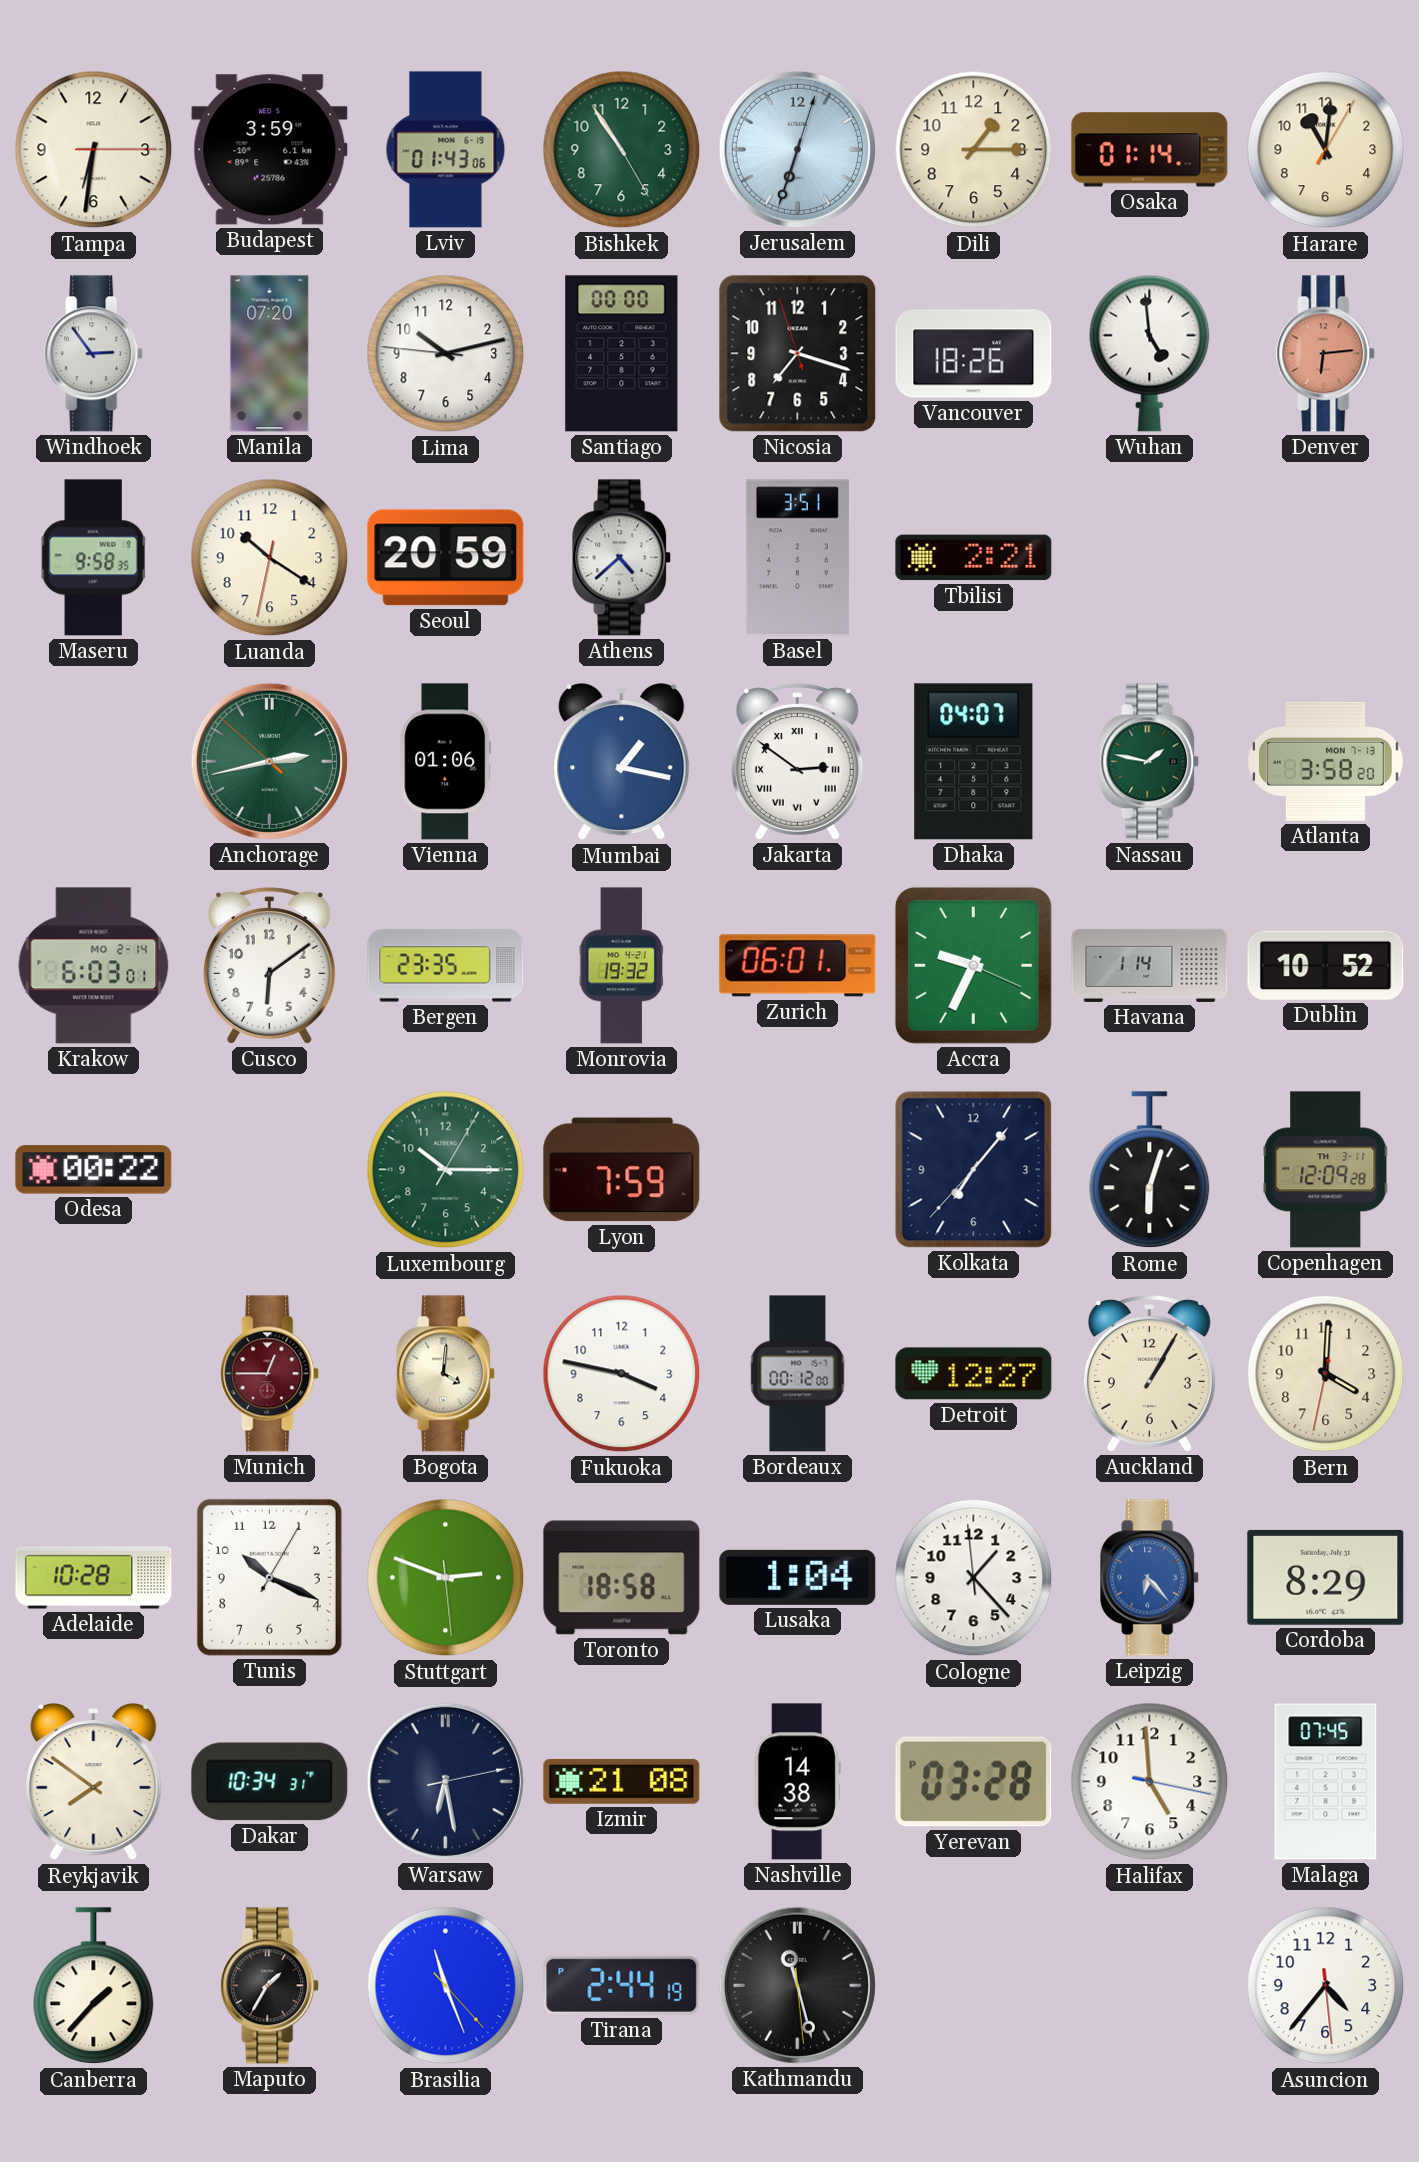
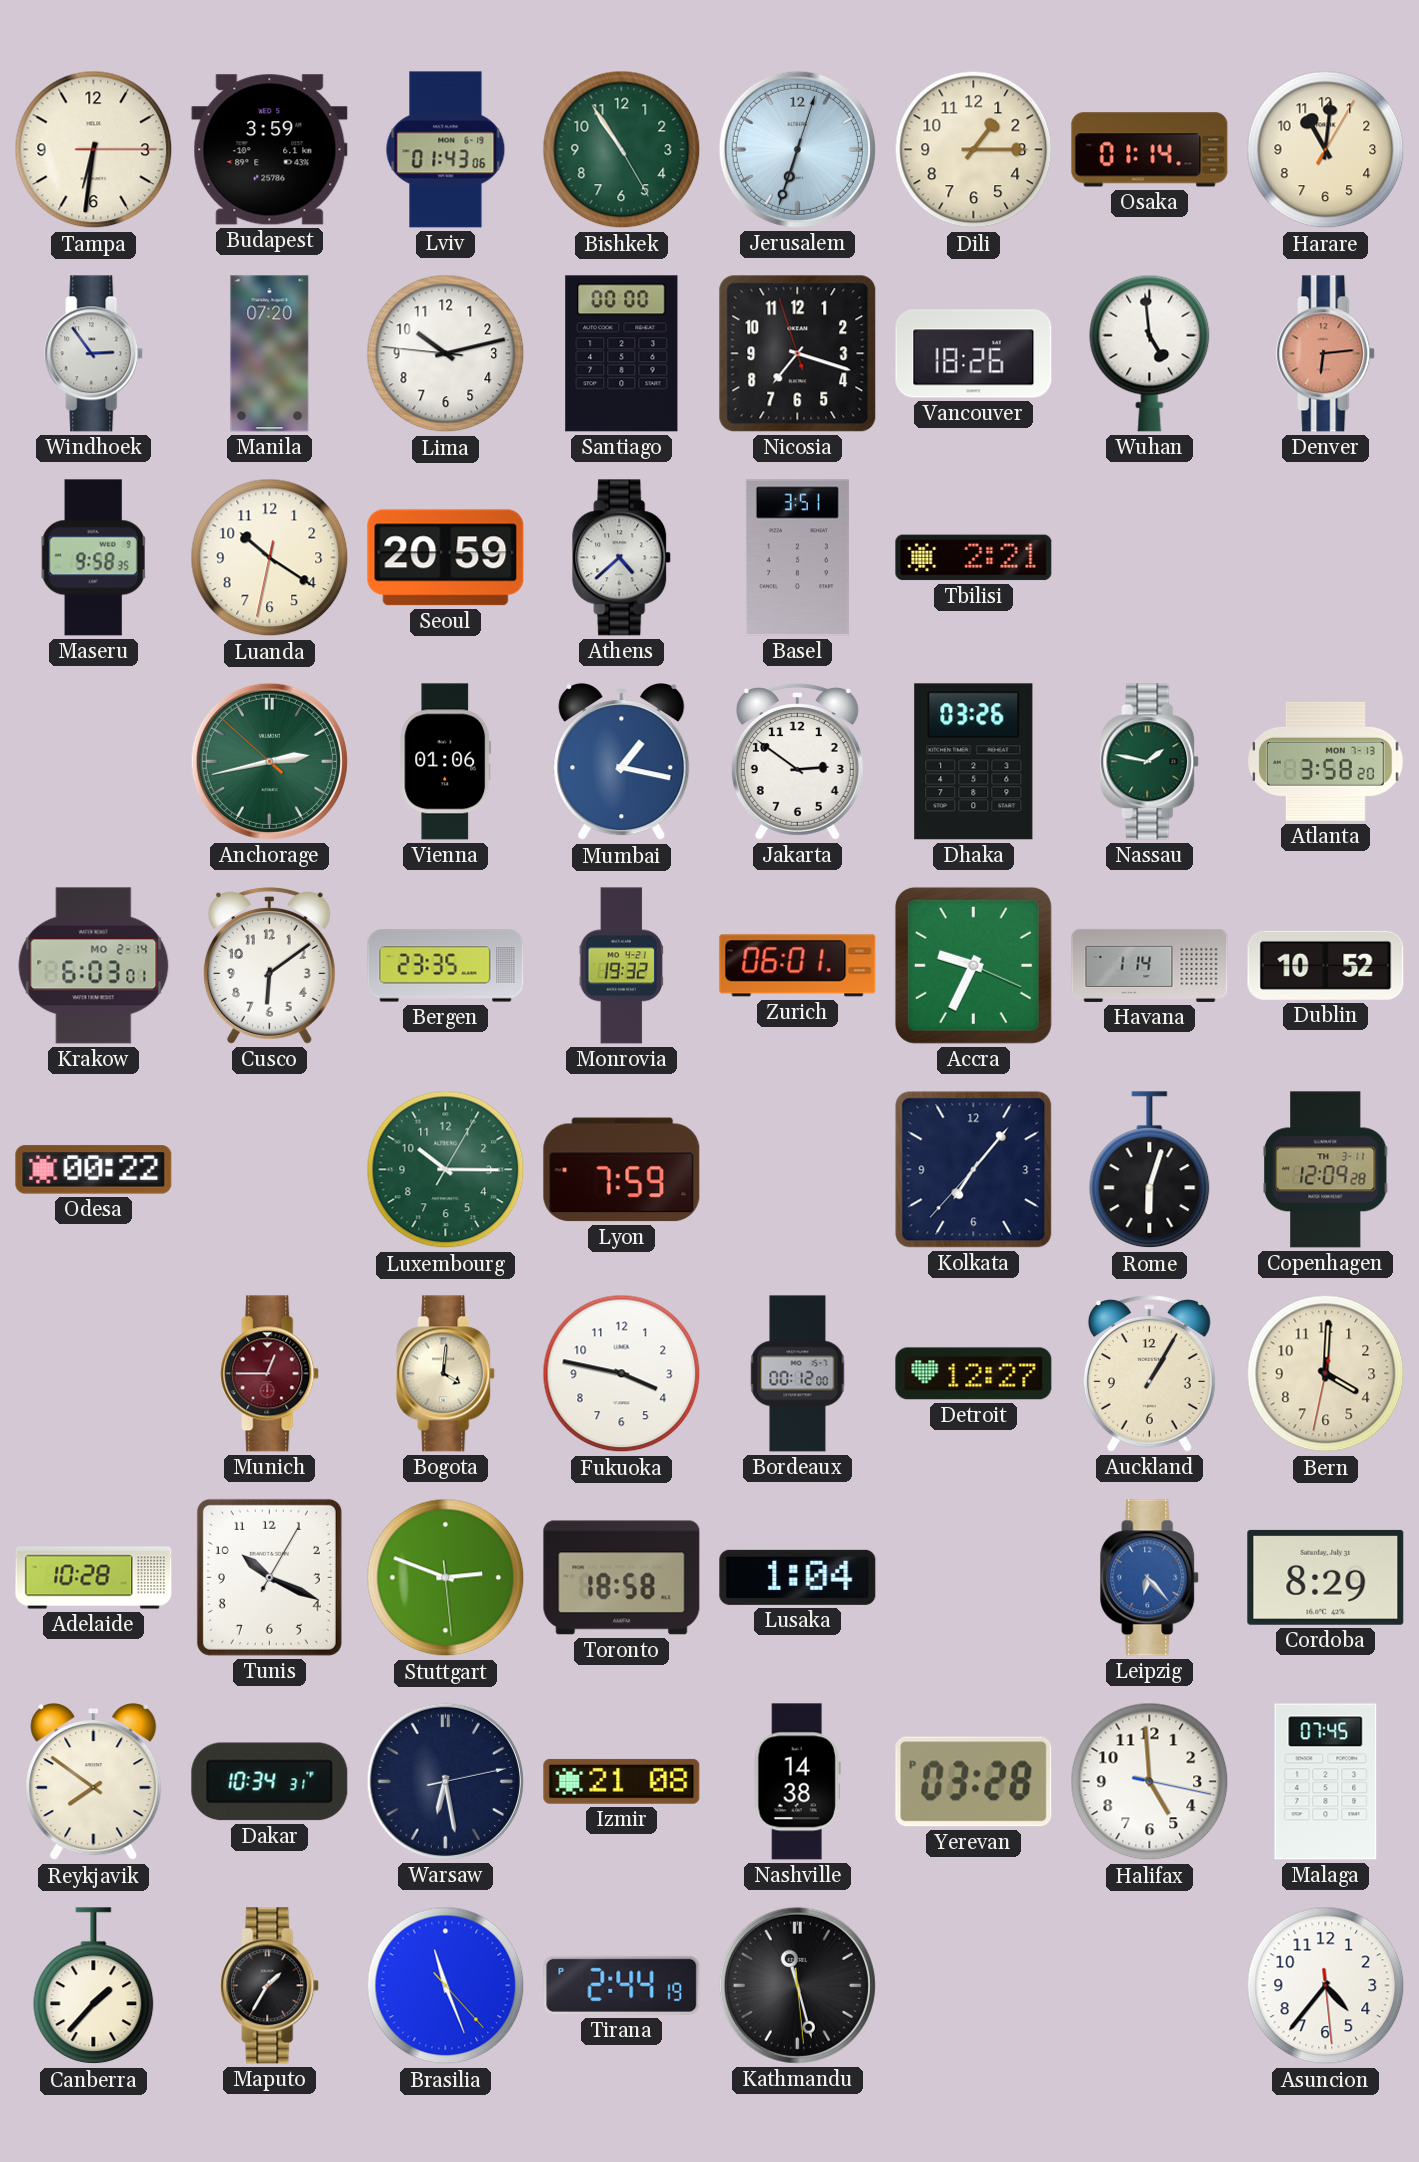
Jakarta numerals: Roman -> Arabic
Dhaka: 04:07 -> 03:26
Cologne: 1:22 -> none
